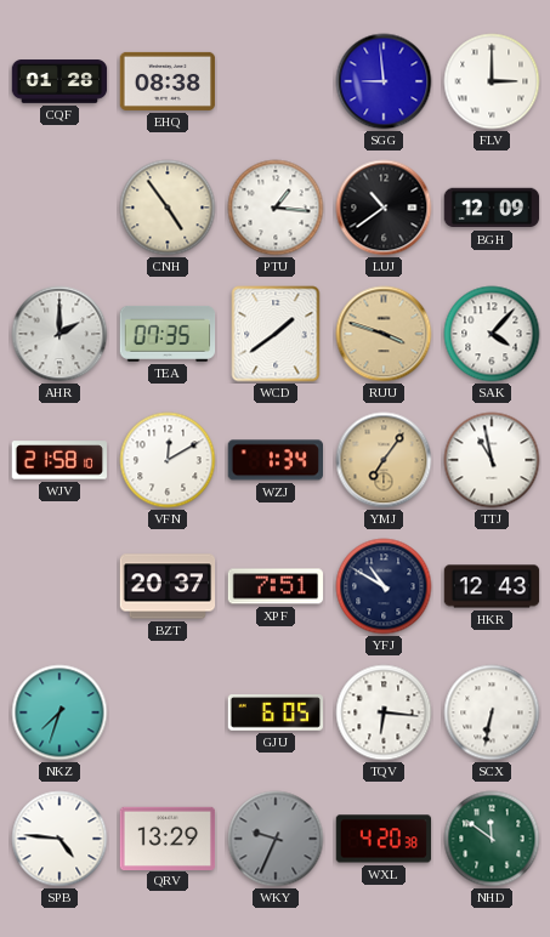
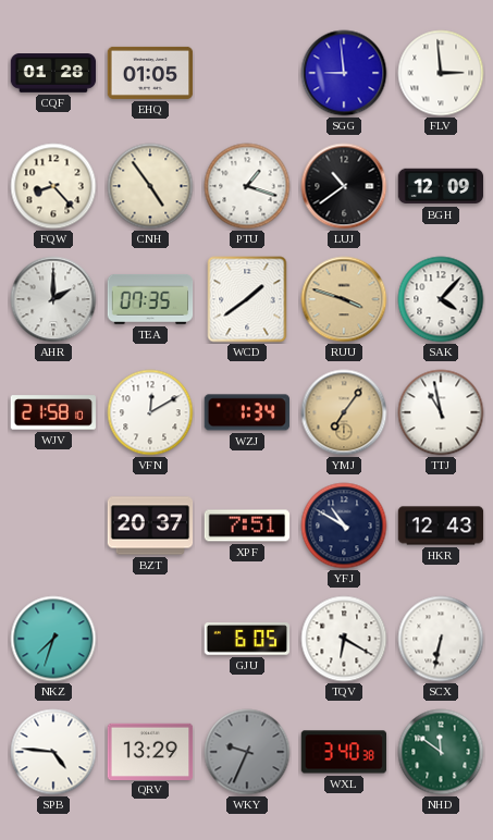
EHQ: 08:38 -> 01:05
FLV: 3:00 -> 2:59
FQW: none -> 8:23
PTU: 1:16 -> 1:18
TQV: 6:16 -> 6:20
WXL: 4:20 -> 3:40
